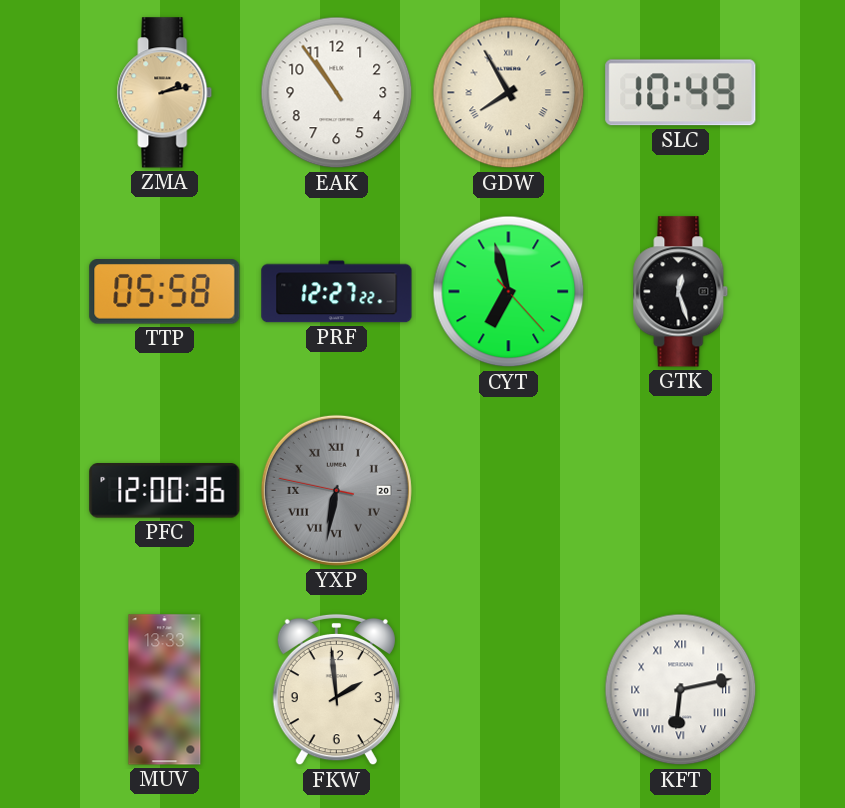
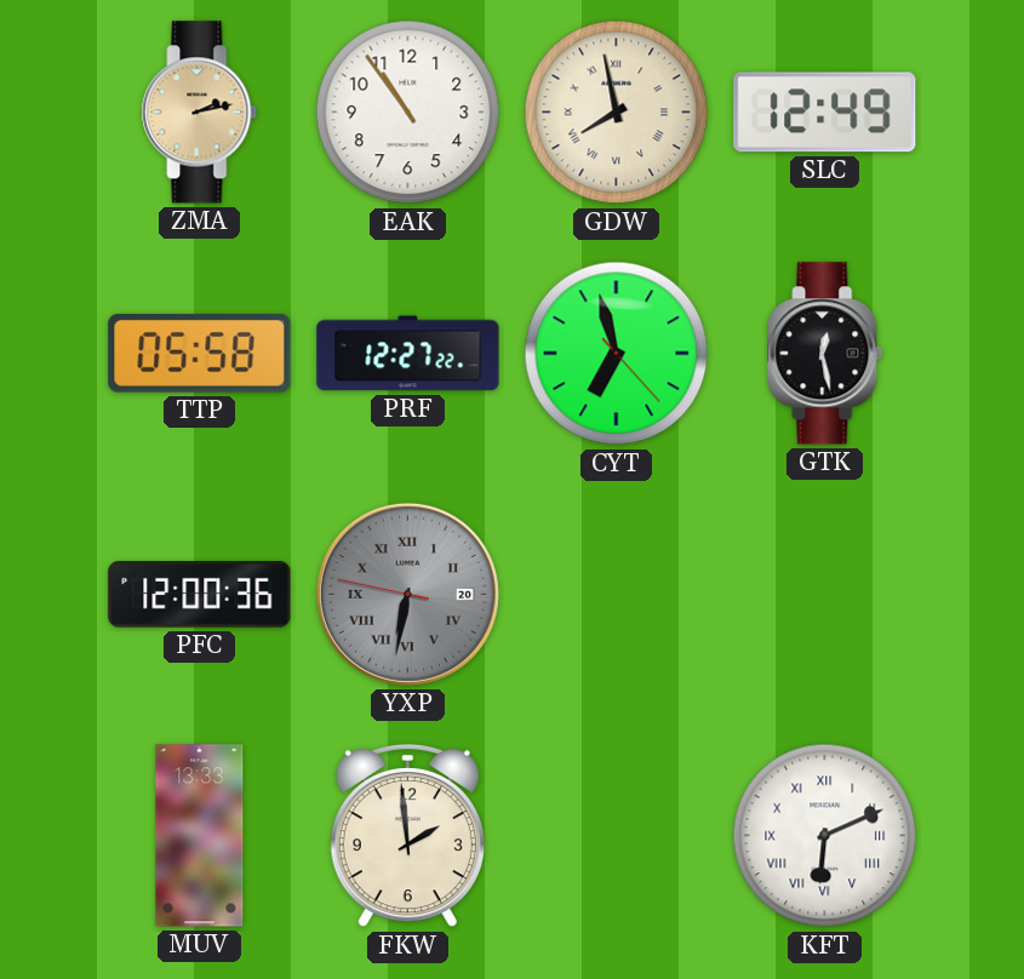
GDW: 7:55 -> 7:58
SLC: 10:49 -> 12:49
GTK: 12:27 -> 12:28
KFT: 6:13 -> 6:11
